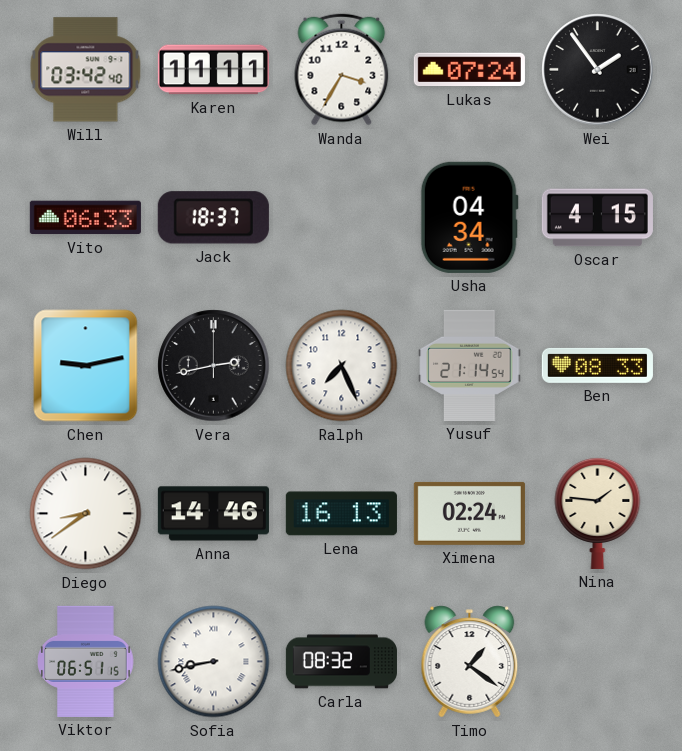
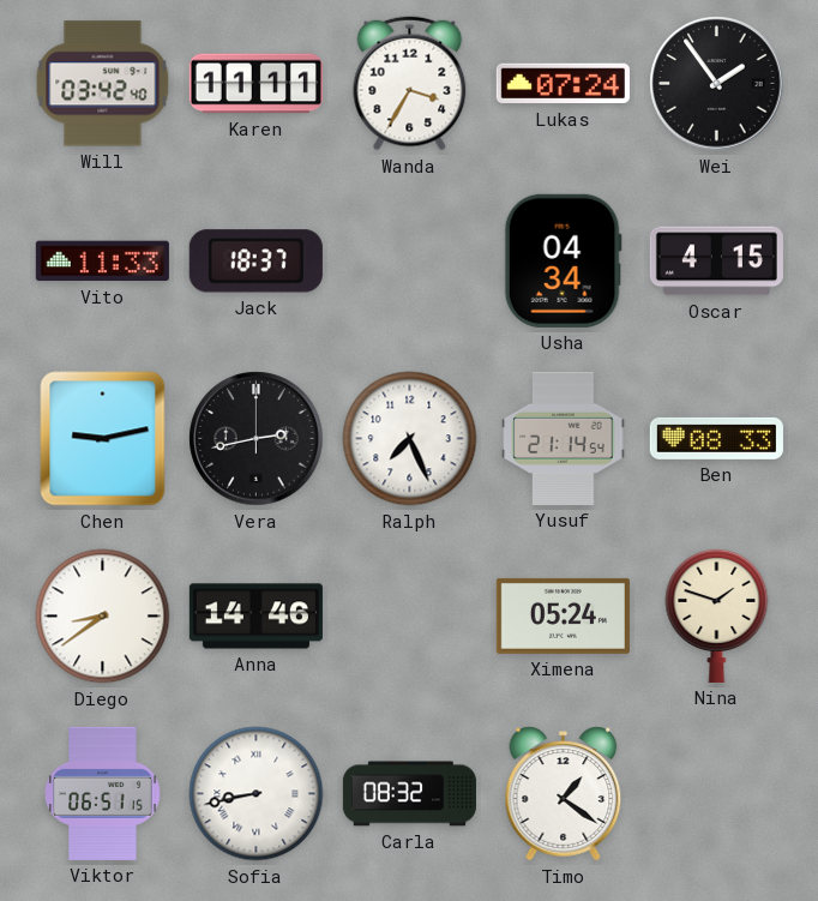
Vito: 06:33 -> 11:33
Lena: 16:13 -> none
Ximena: 02:24 -> 05:24
Nina: 1:46 -> 1:48
